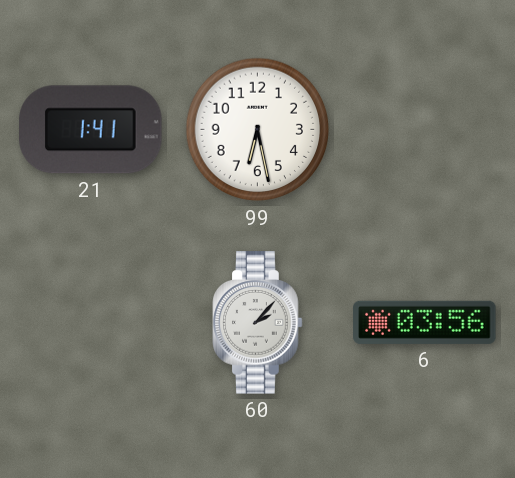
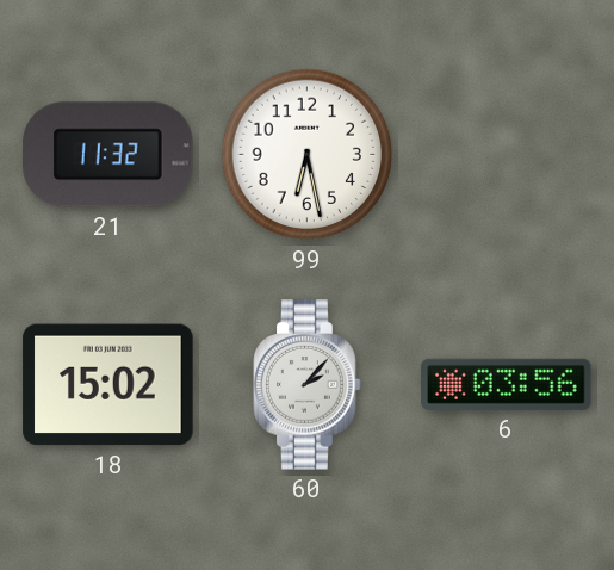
21: 1:41 -> 11:32
18: none -> 15:02
